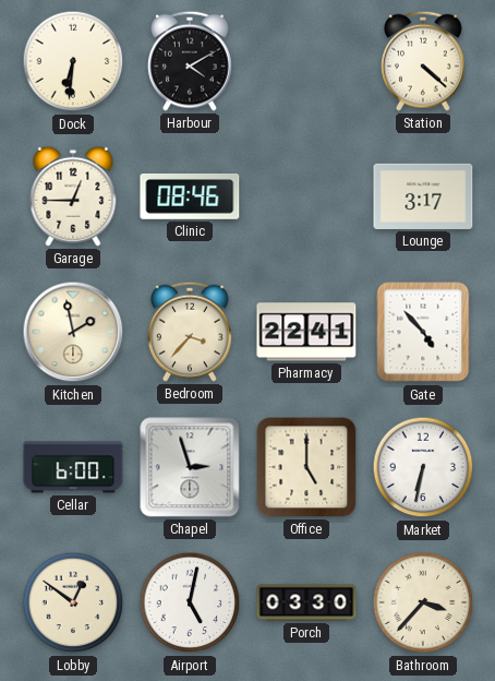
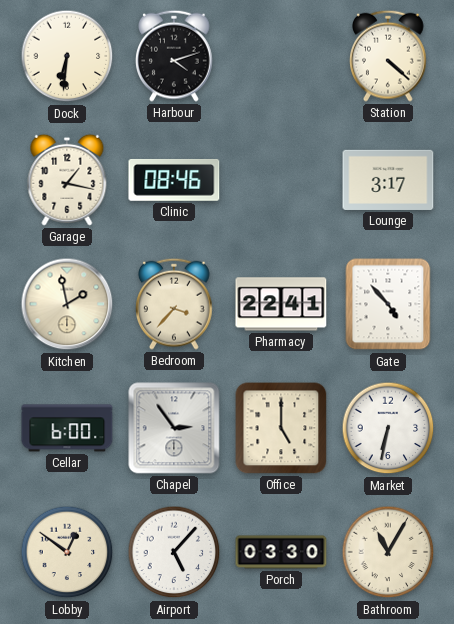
Harbour: 4:10 -> 4:12
Garage: 12:45 -> 1:17
Chapel: 2:57 -> 2:54
Airport: 5:02 -> 5:07
Bathroom: 3:37 -> 11:05
